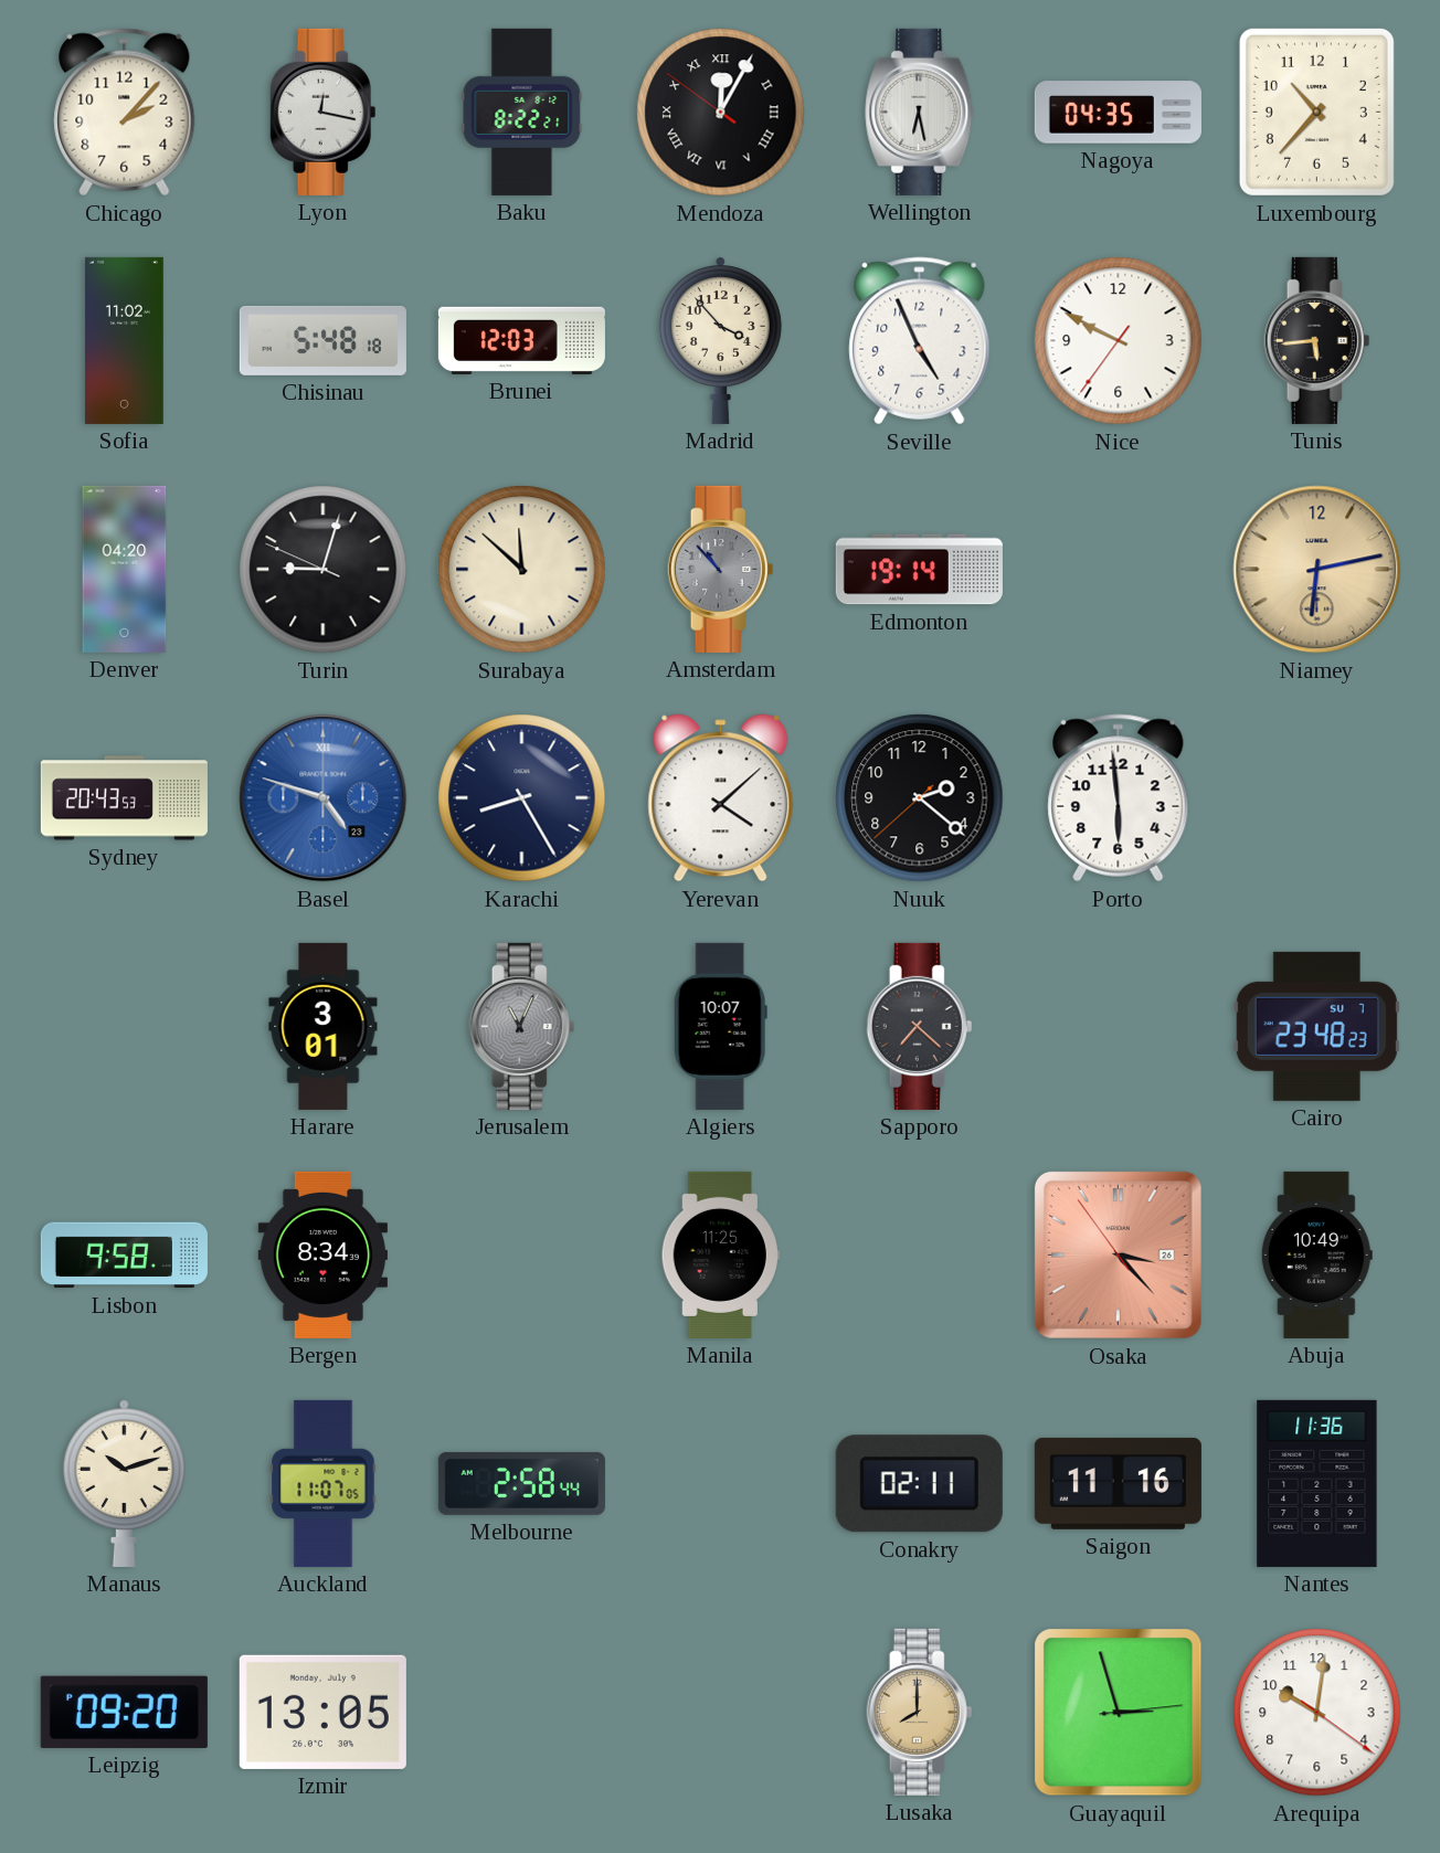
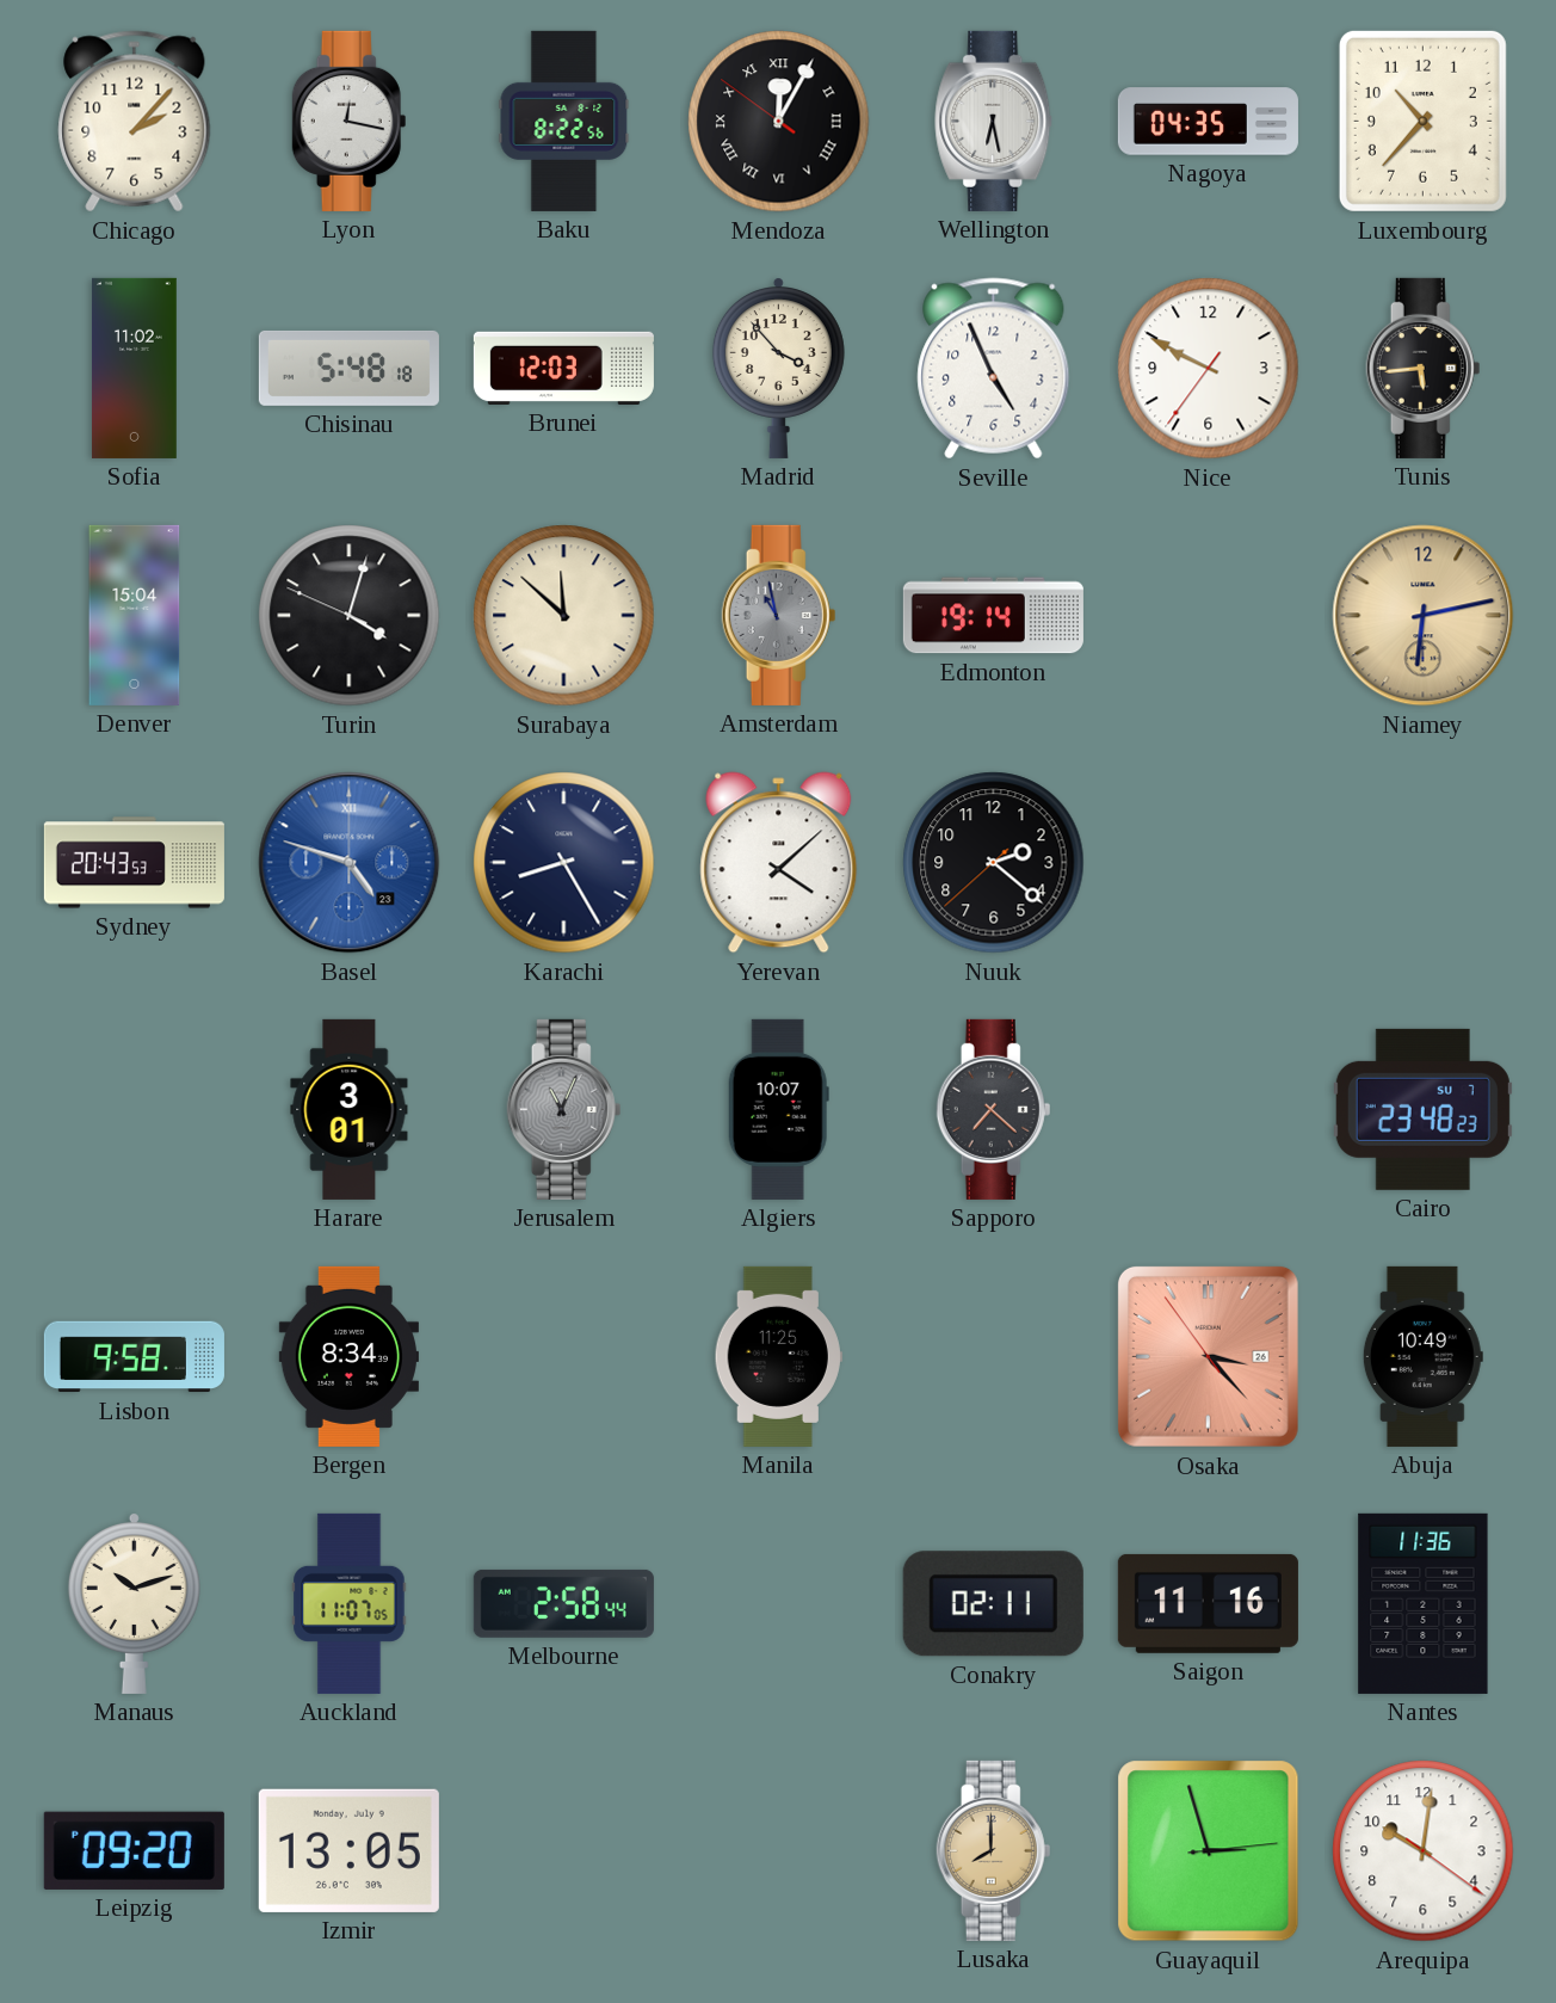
Baku: 8:22:21 -> 8:22:56
Denver: 04:20 -> 15:04
Turin: 9:02 -> 4:02
Amsterdam: 10:53 -> 10:58
Porto: 5:59 -> none
